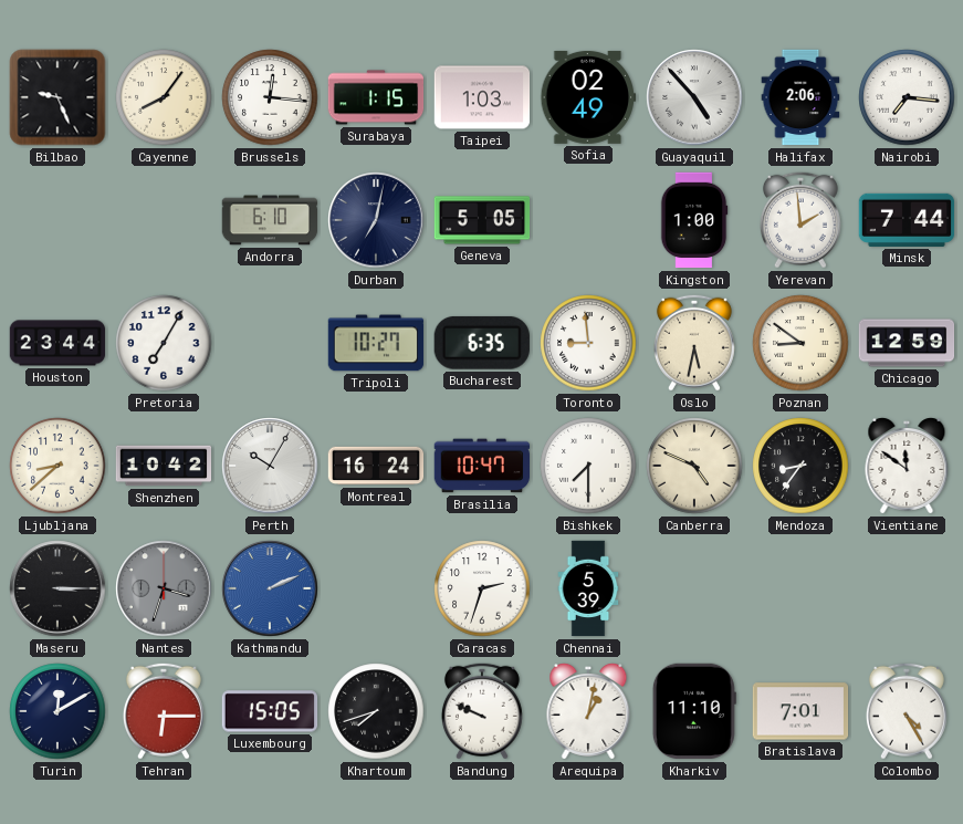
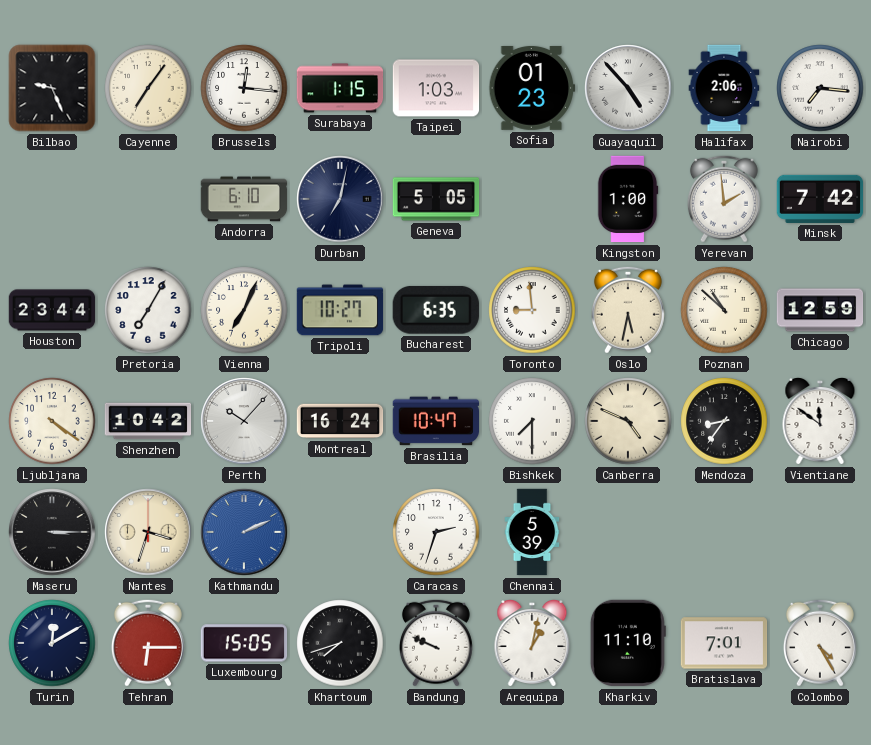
Cayenne: 8:06 -> 7:06
Sofia: 02:49 -> 01:23
Minsk: 7:44 -> 7:42
Vienna: none -> 7:04
Poznan: 8:51 -> 10:52
Ljubljana: 8:38 -> 4:21
Perth: 10:05 -> 10:07
Nantes dial: grey -> cream
